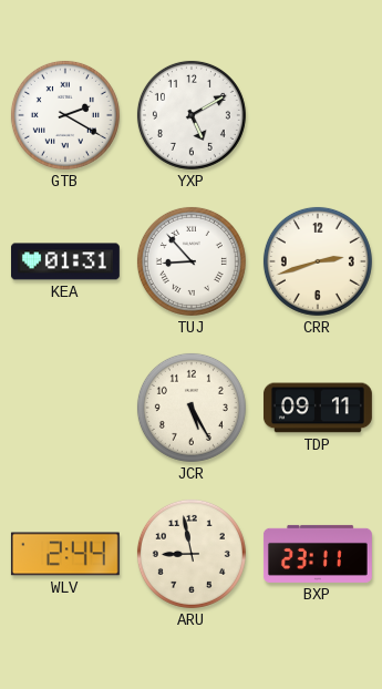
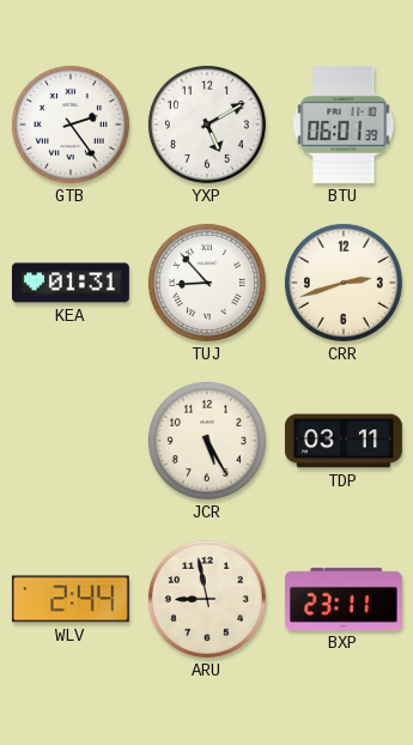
GTB: 2:20 -> 2:24
BTU: none -> 06:01
TDP: 09:11 -> 03:11
